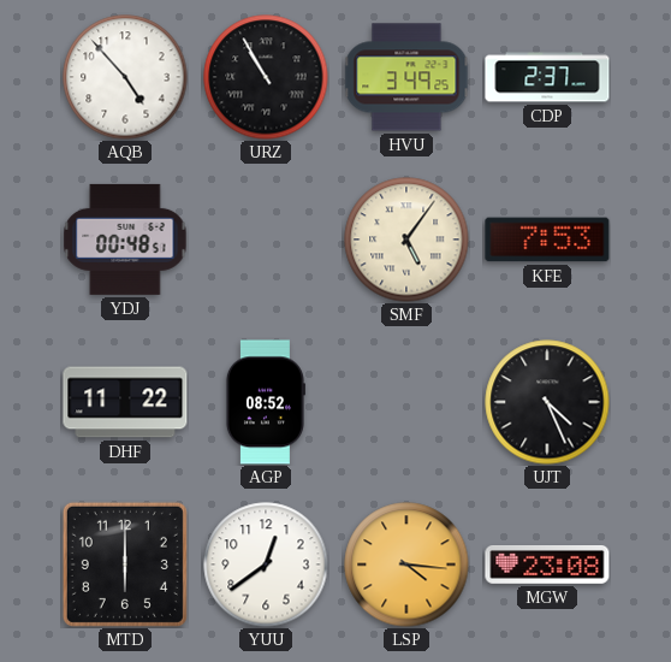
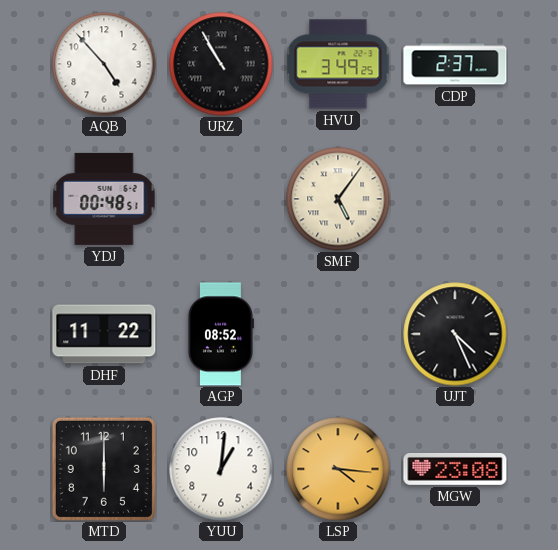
KFE: 7:53 -> none
YUU: 12:39 -> 1:01
